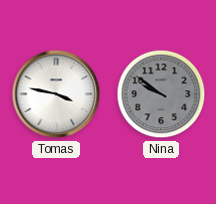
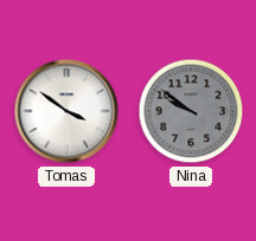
Tomas: 3:47 -> 3:51
